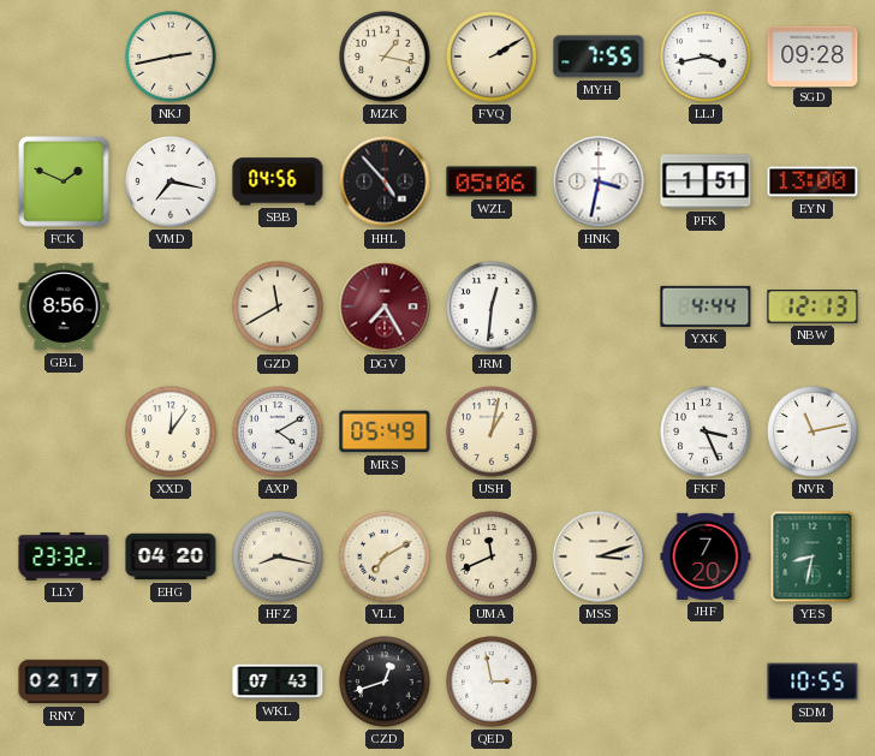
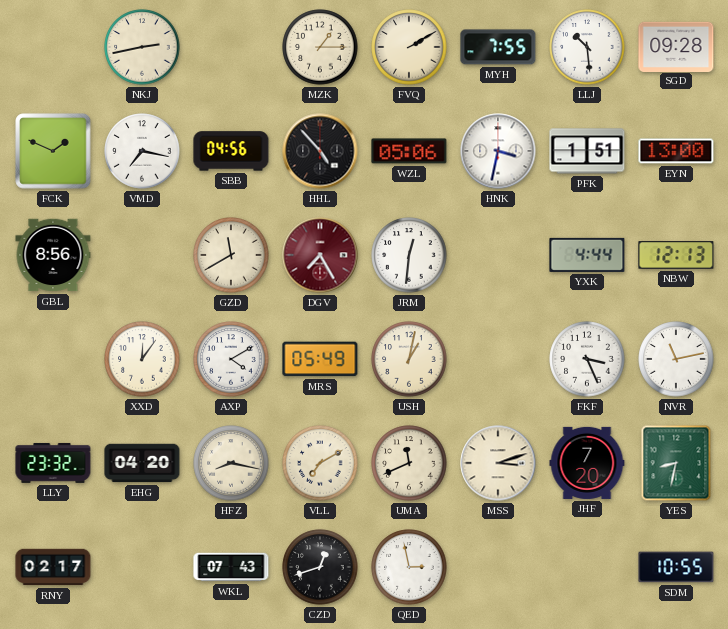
MZK: 1:17 -> 1:15
LLJ: 3:43 -> 10:29
